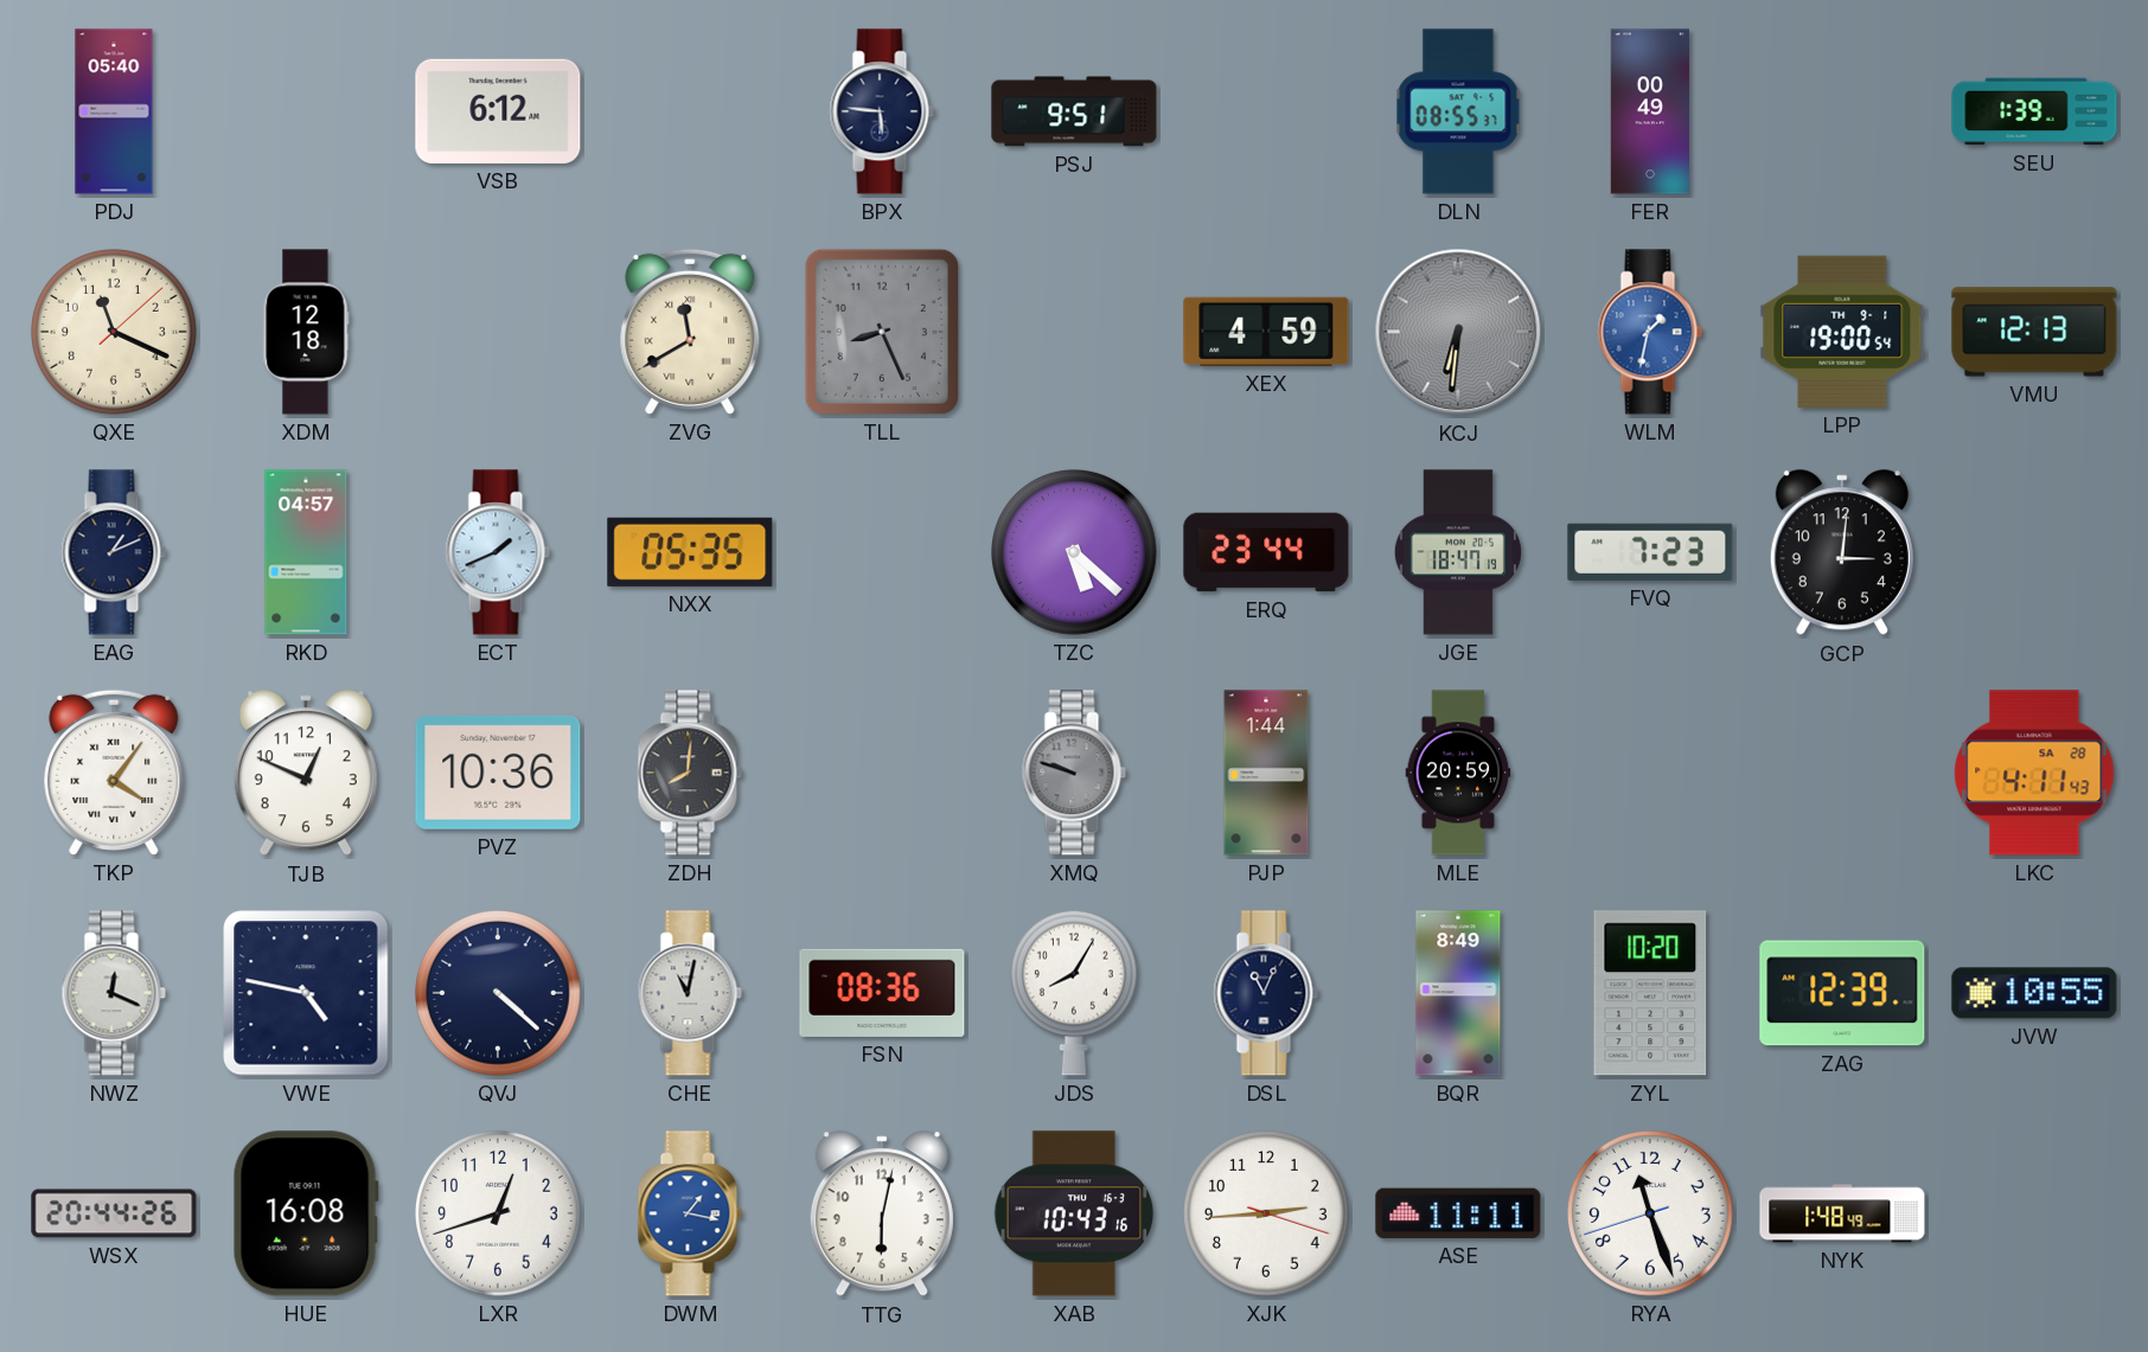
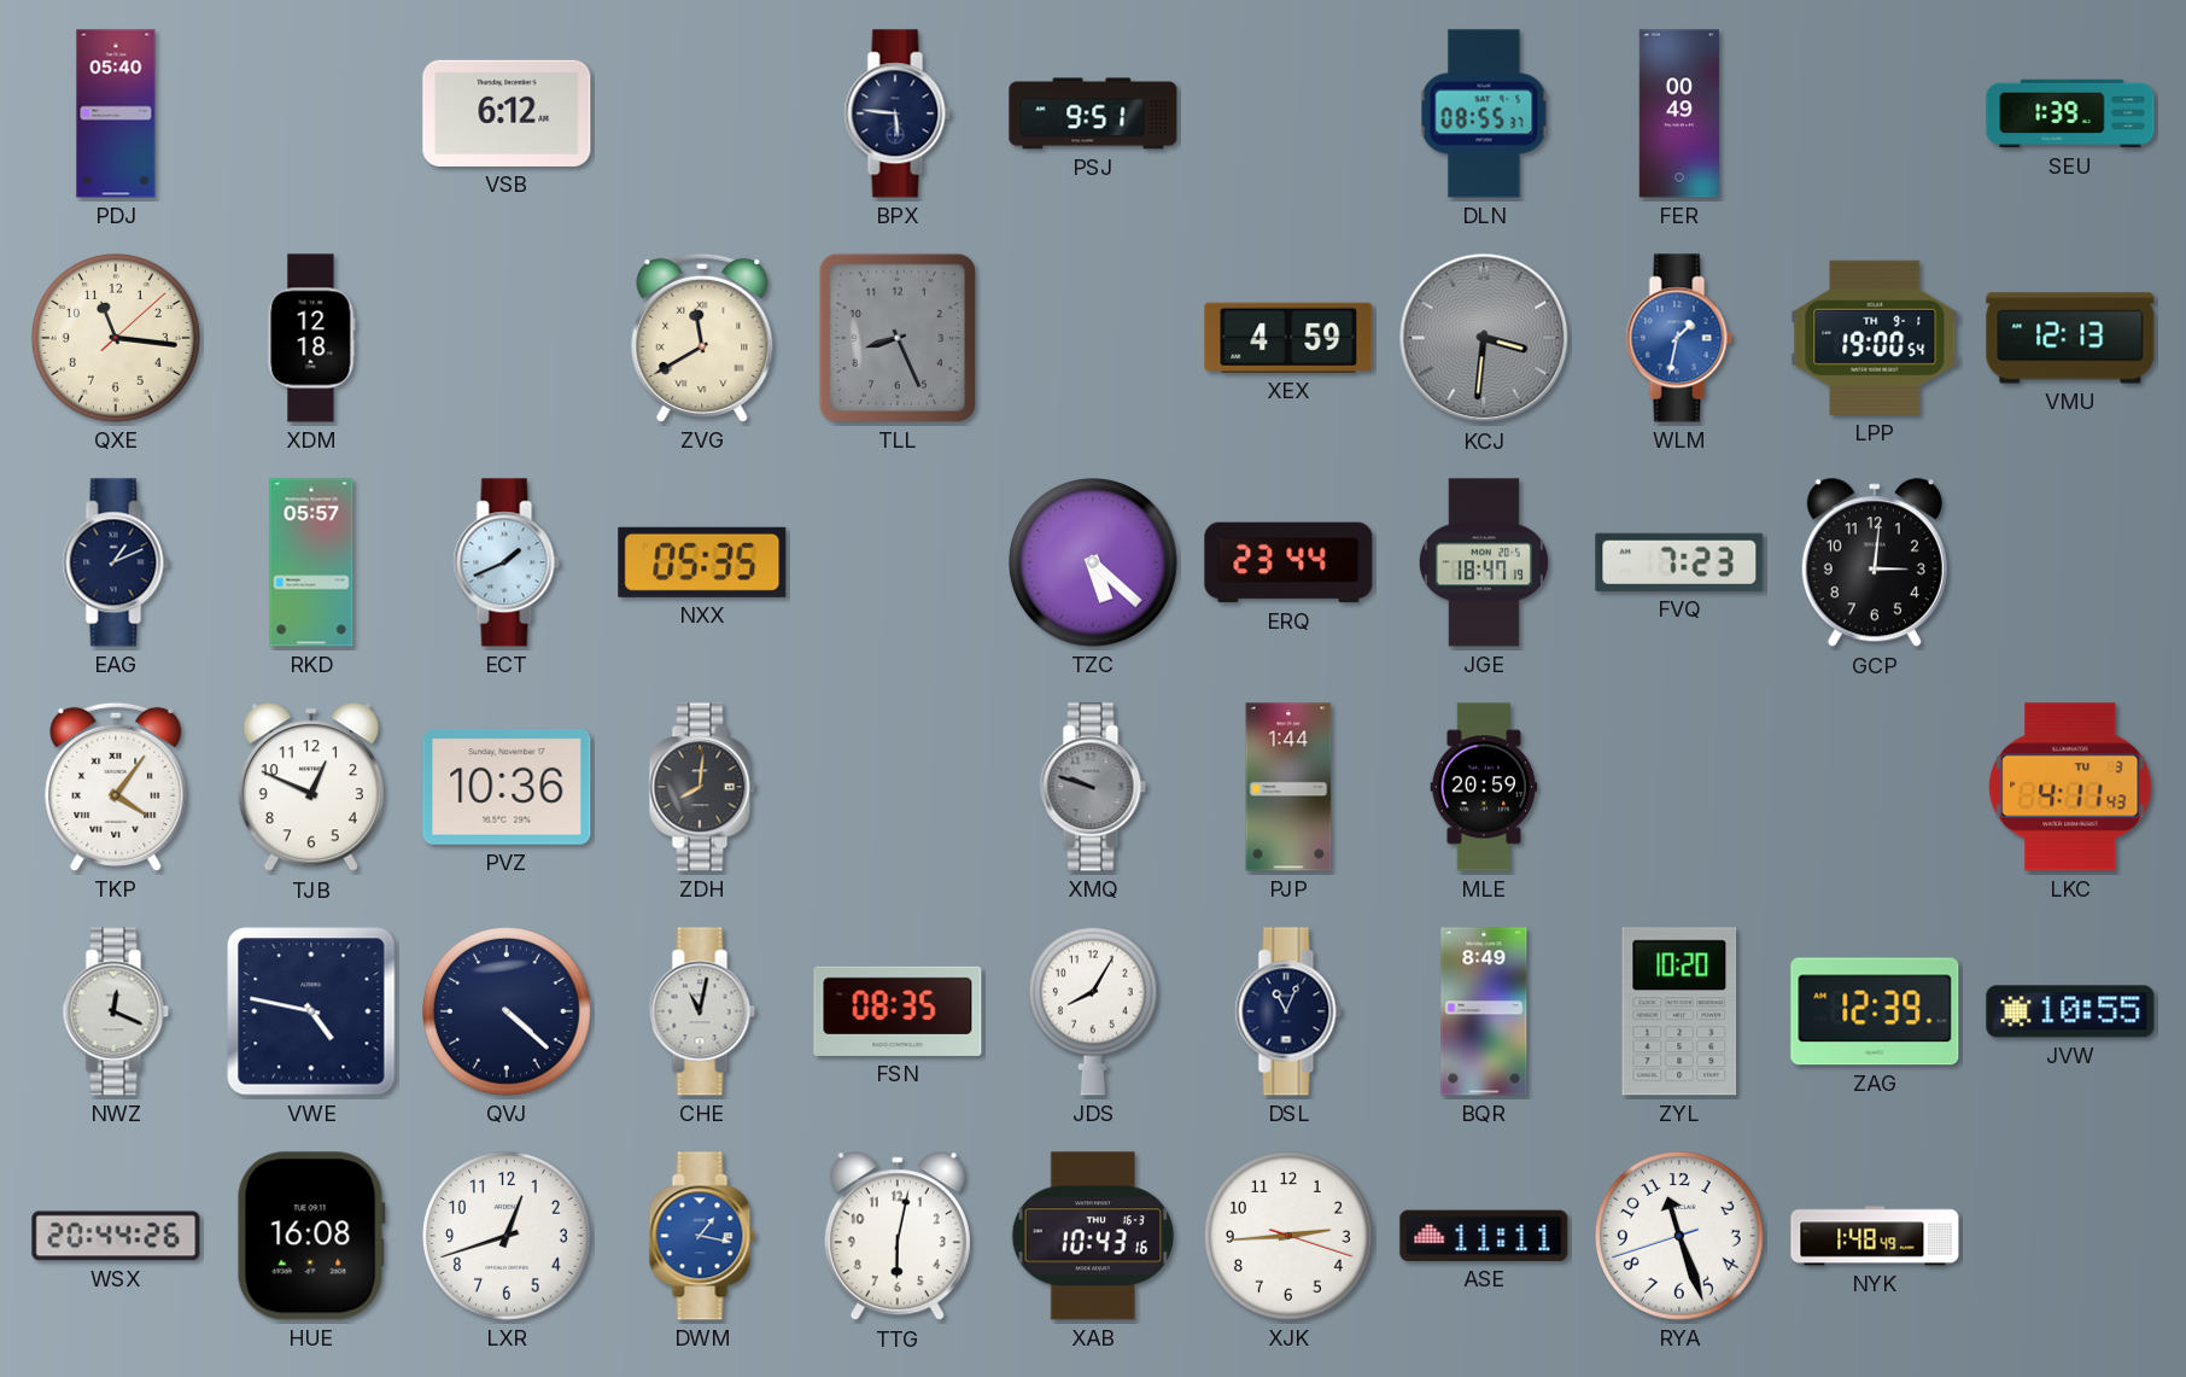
QXE: 11:19 -> 11:16
KCJ: 6:31 -> 3:31
RKD: 04:57 -> 05:57
LKC date: SA 28 -> TU 3
FSN: 08:36 -> 08:35
